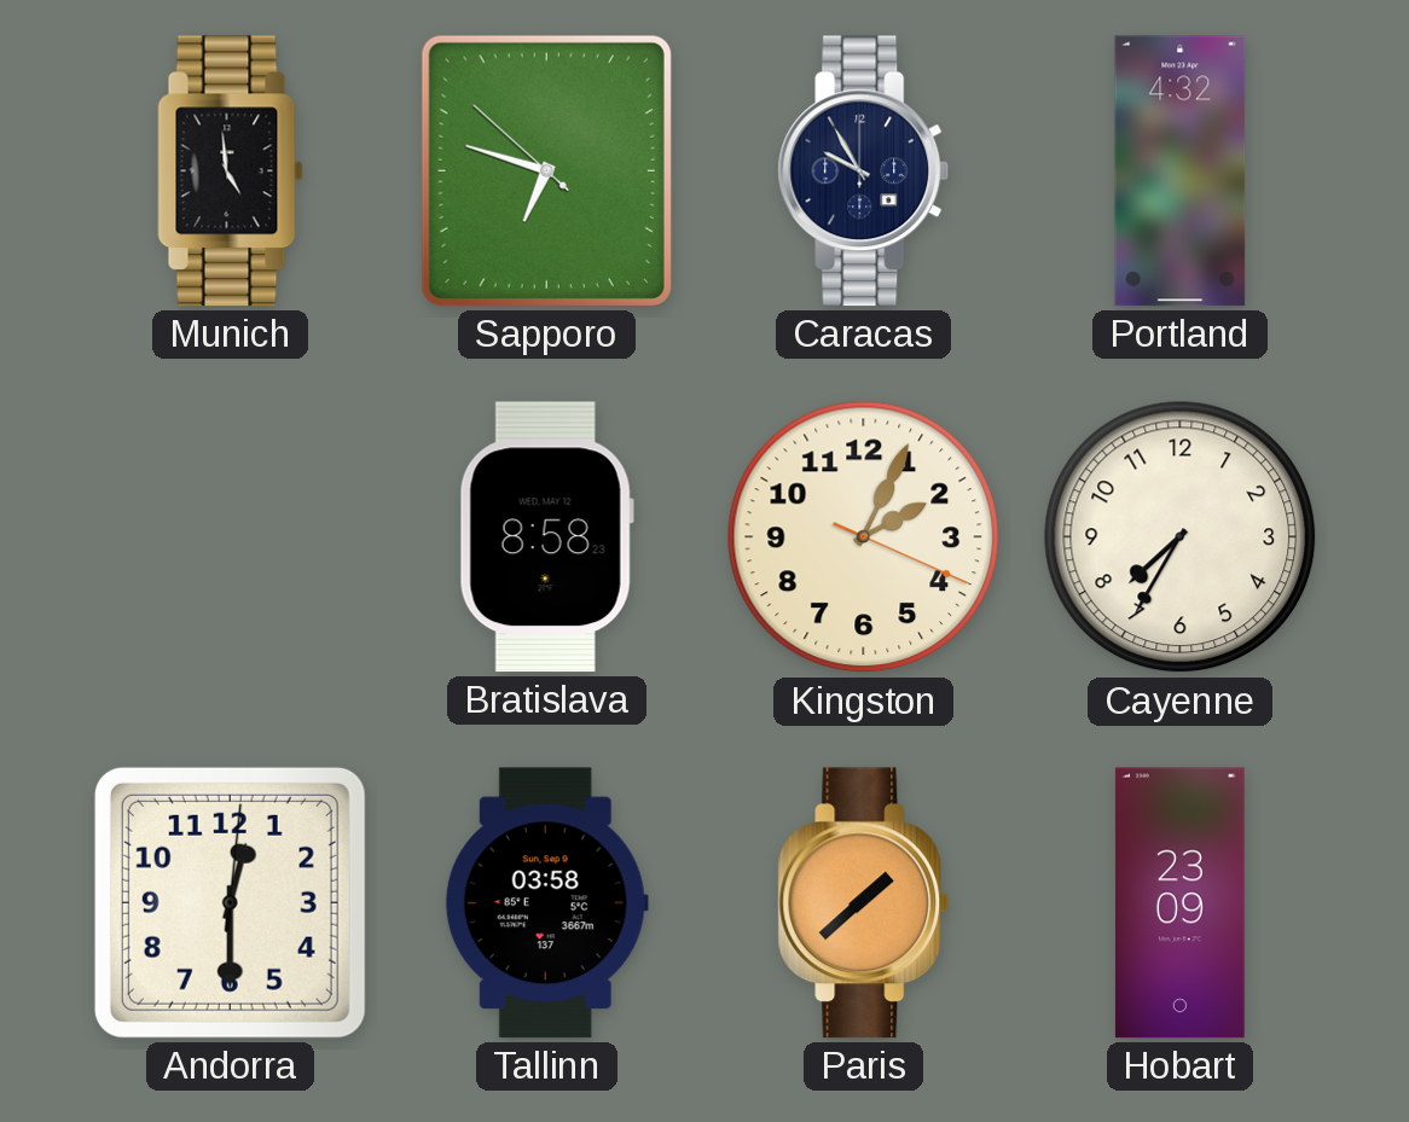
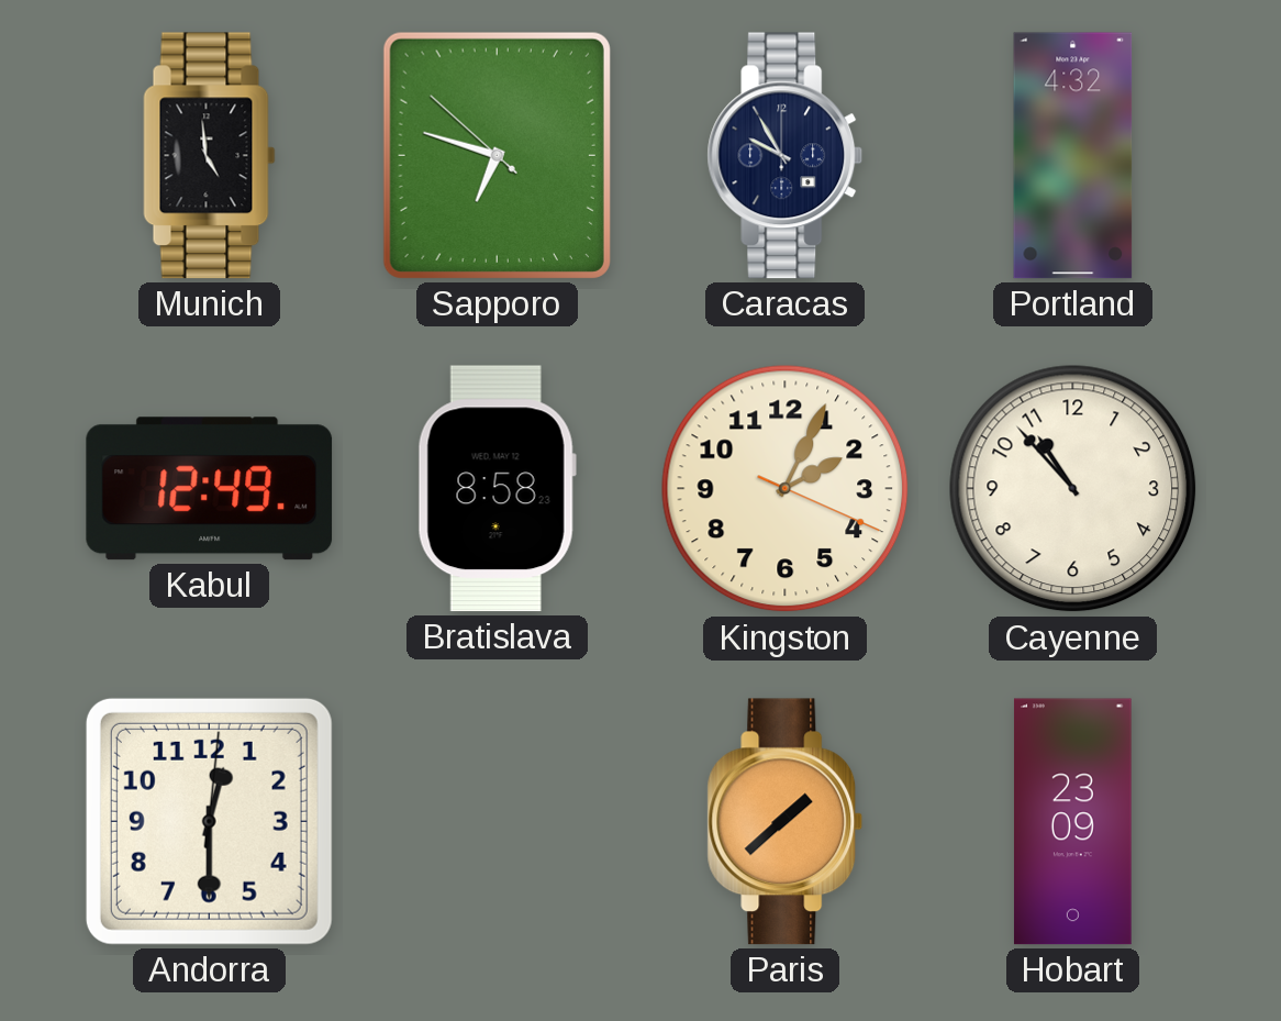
Kabul: none -> 12:49
Cayenne: 7:35 -> 10:53
Tallinn: 03:58 -> none
